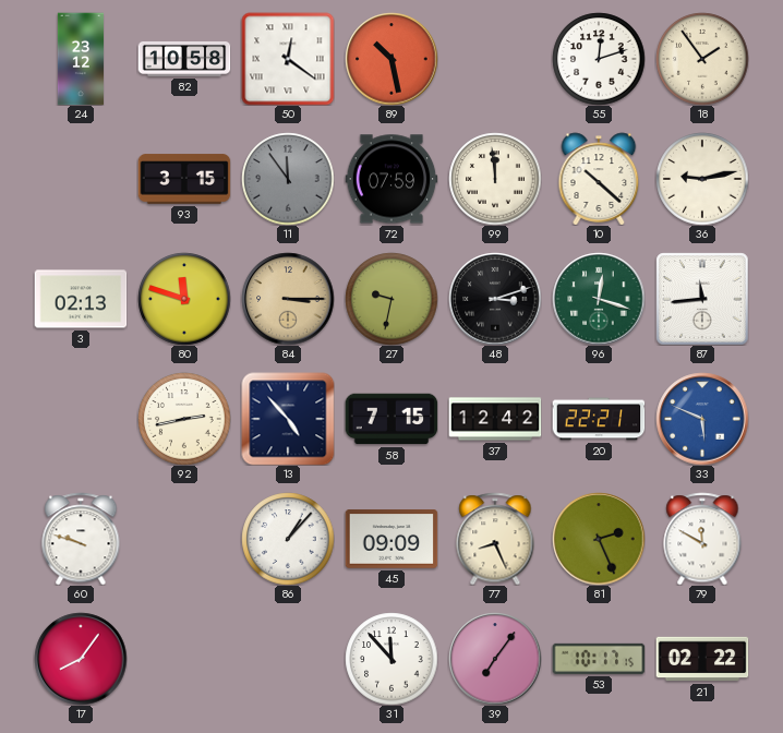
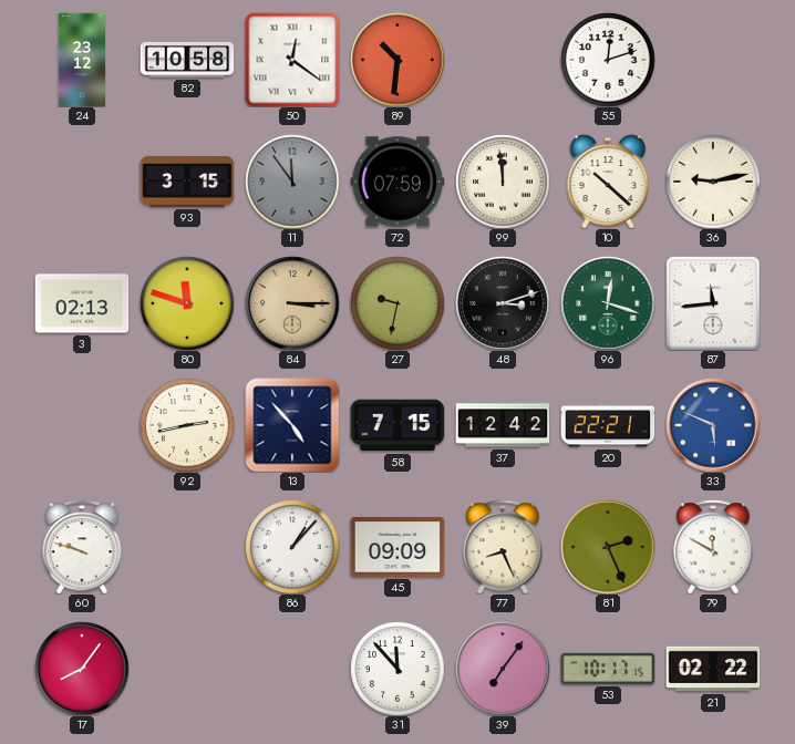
89: 10:28 -> 10:31
18: 1:54 -> none
